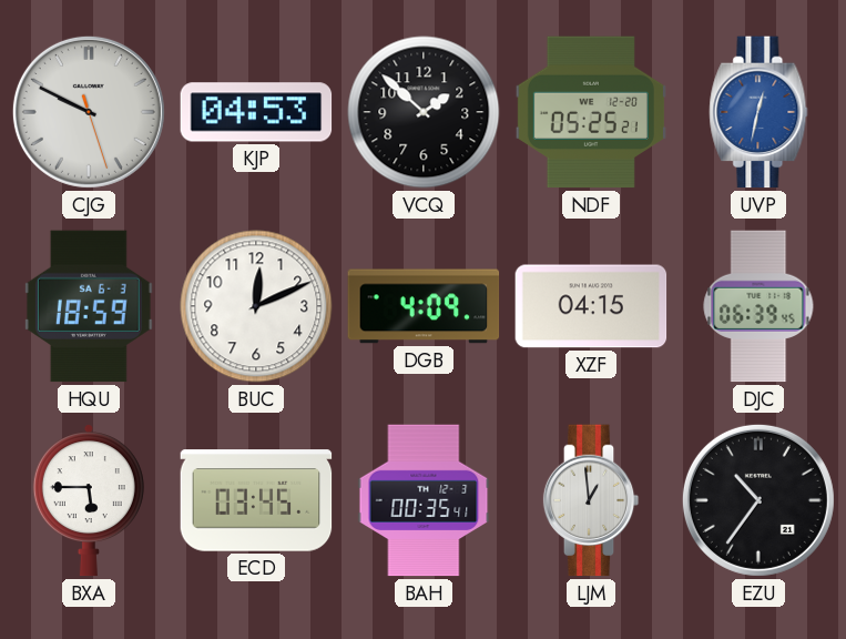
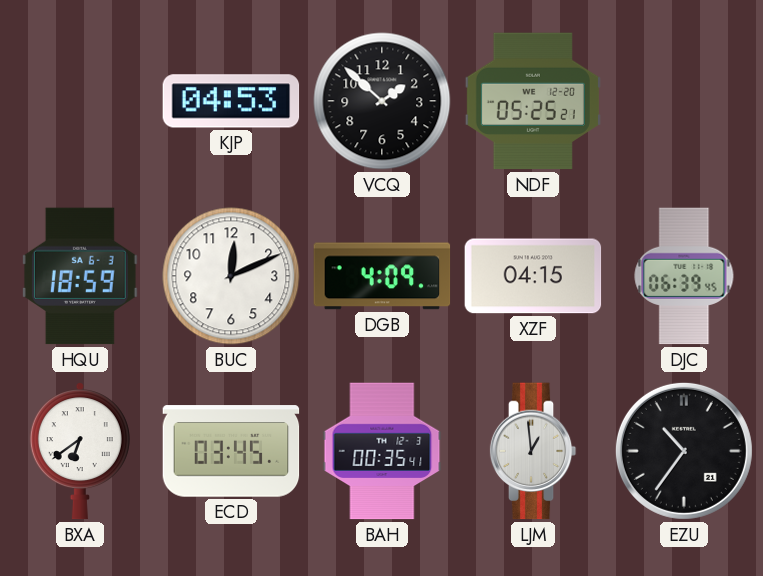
CJG: 9:49 -> none
UVP: 12:32 -> none
BXA: 5:45 -> 6:39
